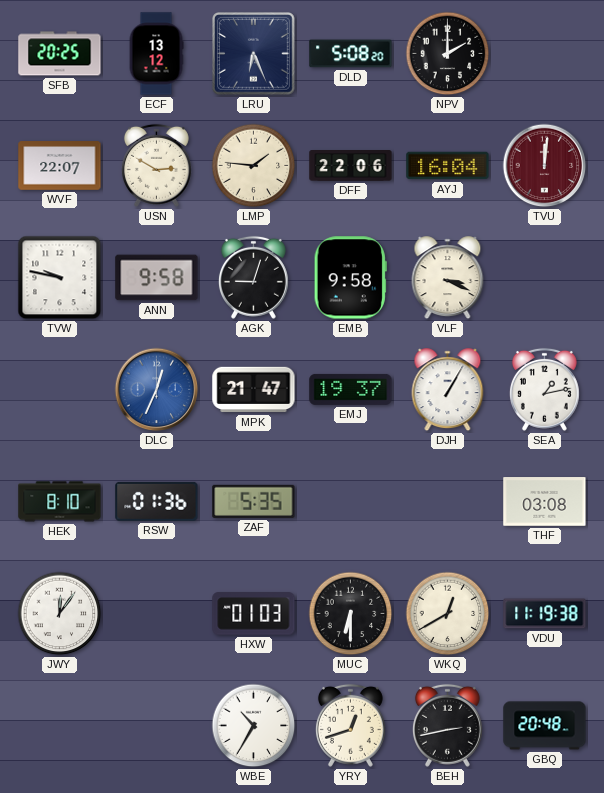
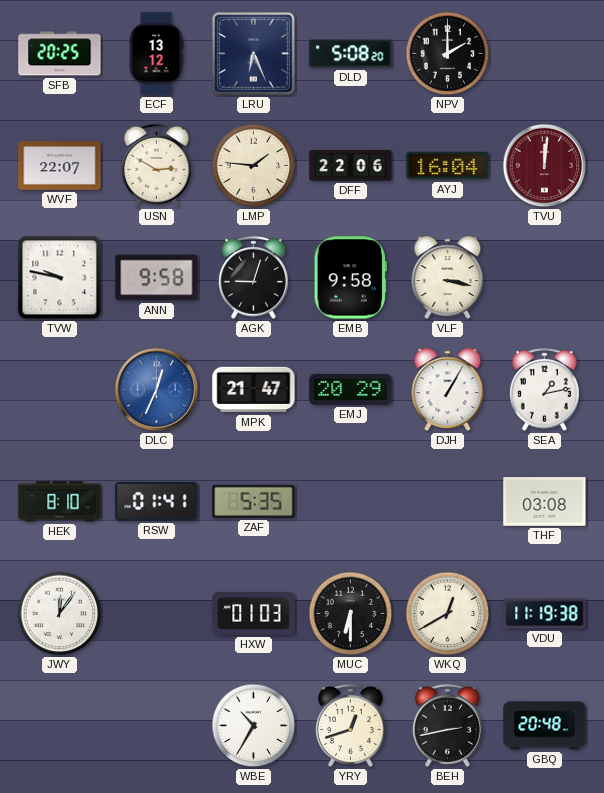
VLF: 3:19 -> 3:17
EMJ: 19:37 -> 20:29
RSW: 01:36 -> 01:41
